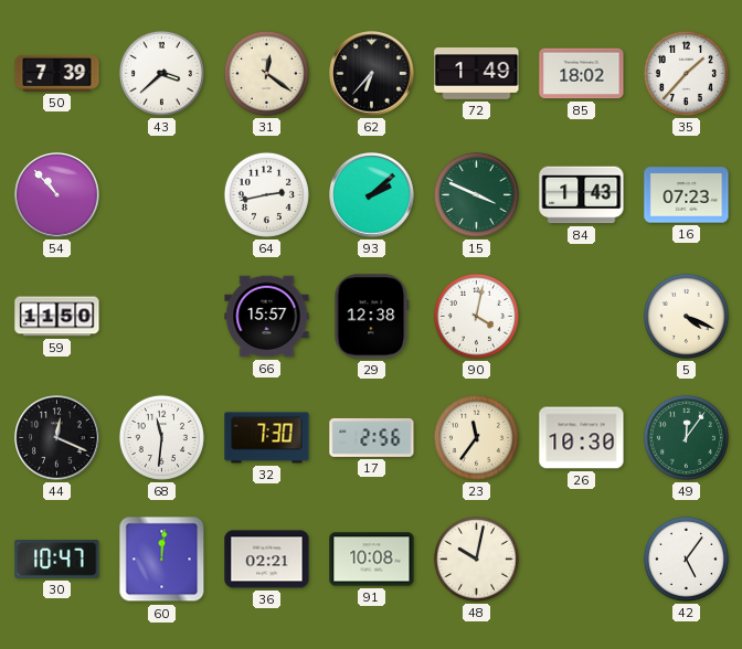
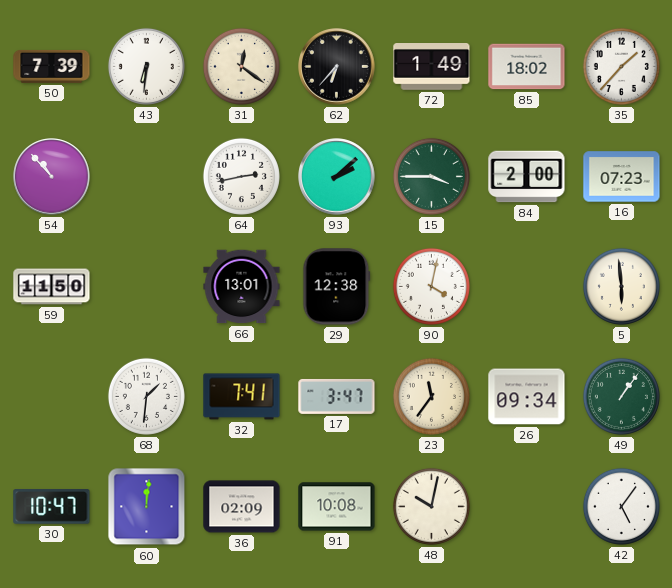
43: 3:38 -> 6:31
15: 3:49 -> 3:45
84: 1:43 -> 2:00
66: 15:57 -> 13:01
5: 4:19 -> 5:59
44: 12:19 -> none
68: 11:31 -> 1:31
32: 7:30 -> 7:41
17: 2:56 -> 3:47
26: 10:30 -> 09:34
49: 12:06 -> 1:06
36: 02:21 -> 02:09
